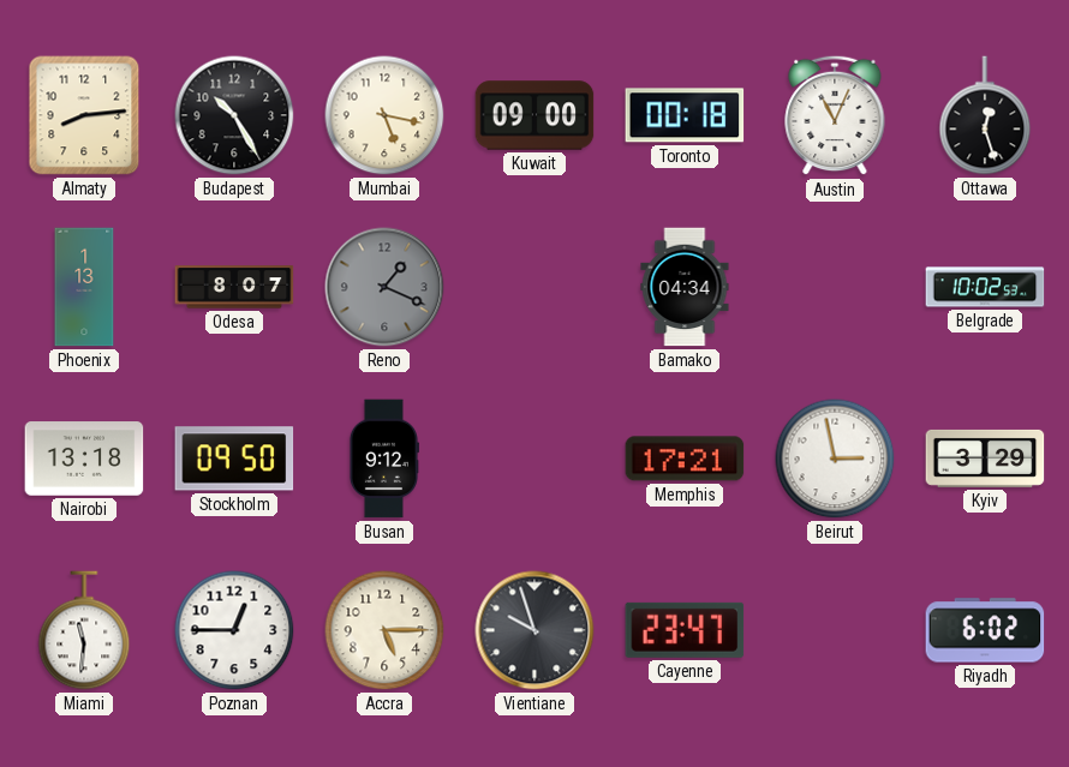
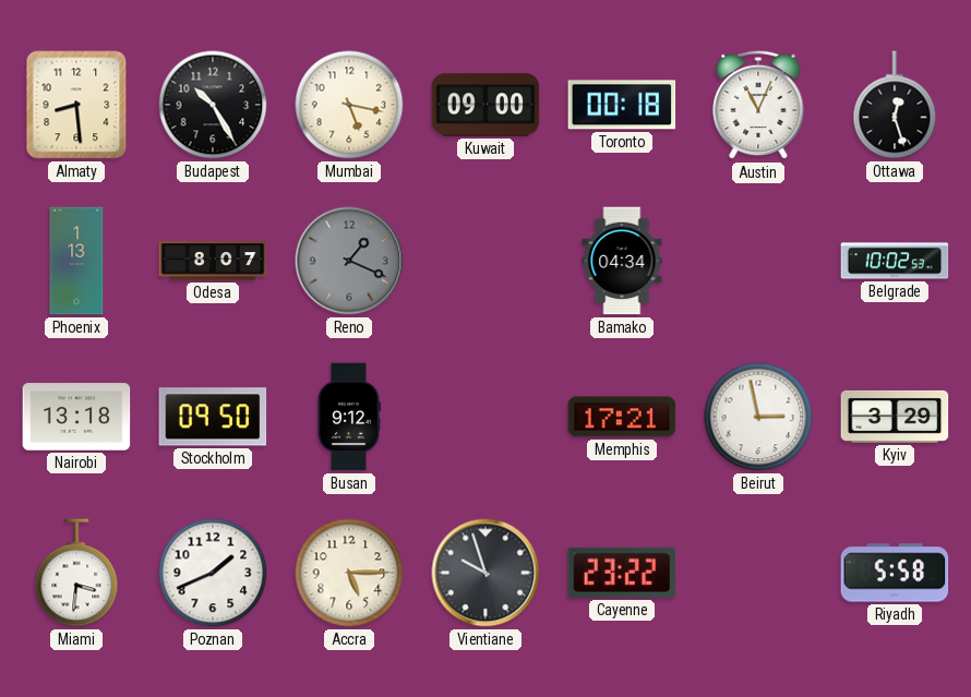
Almaty: 8:14 -> 8:29
Miami: 11:31 -> 3:31
Poznan: 12:45 -> 1:41
Cayenne: 23:47 -> 23:22
Riyadh: 6:02 -> 5:58
